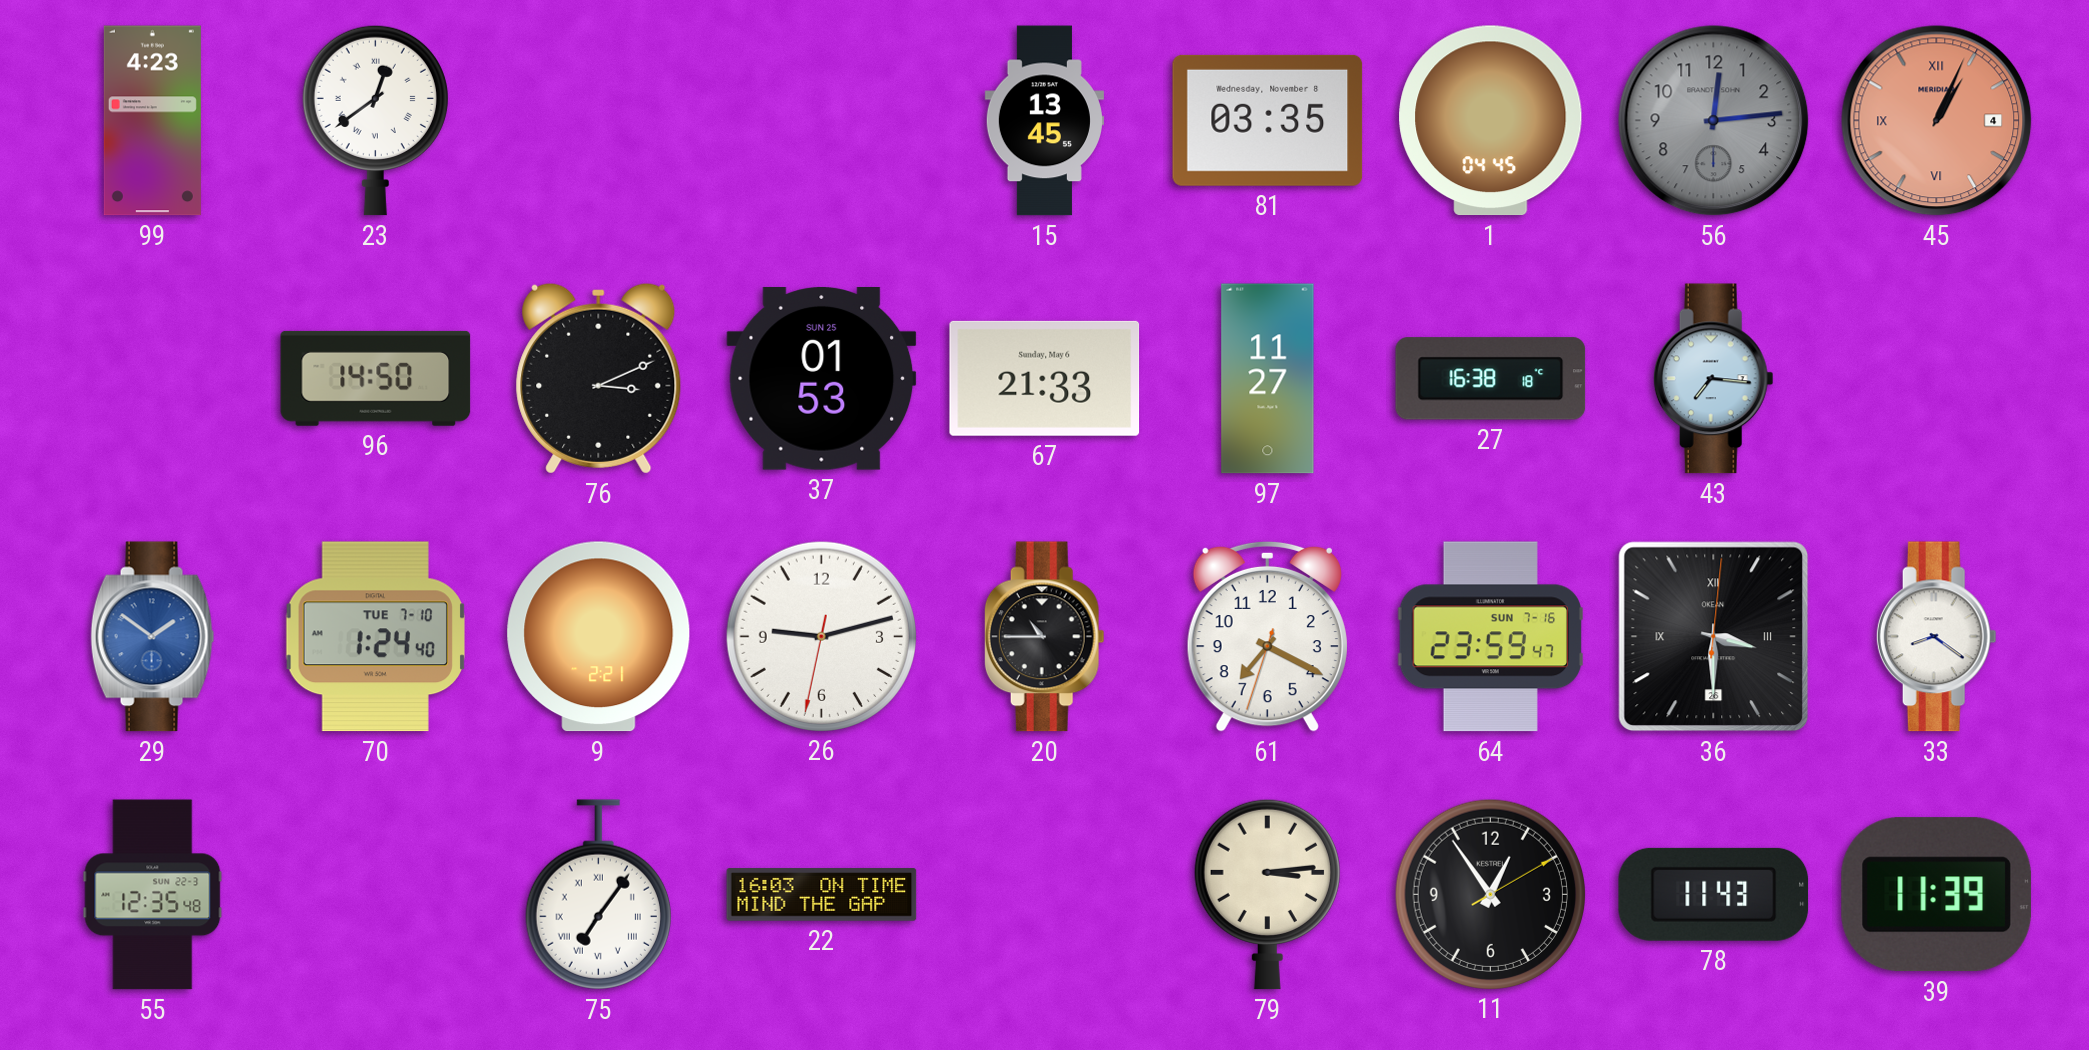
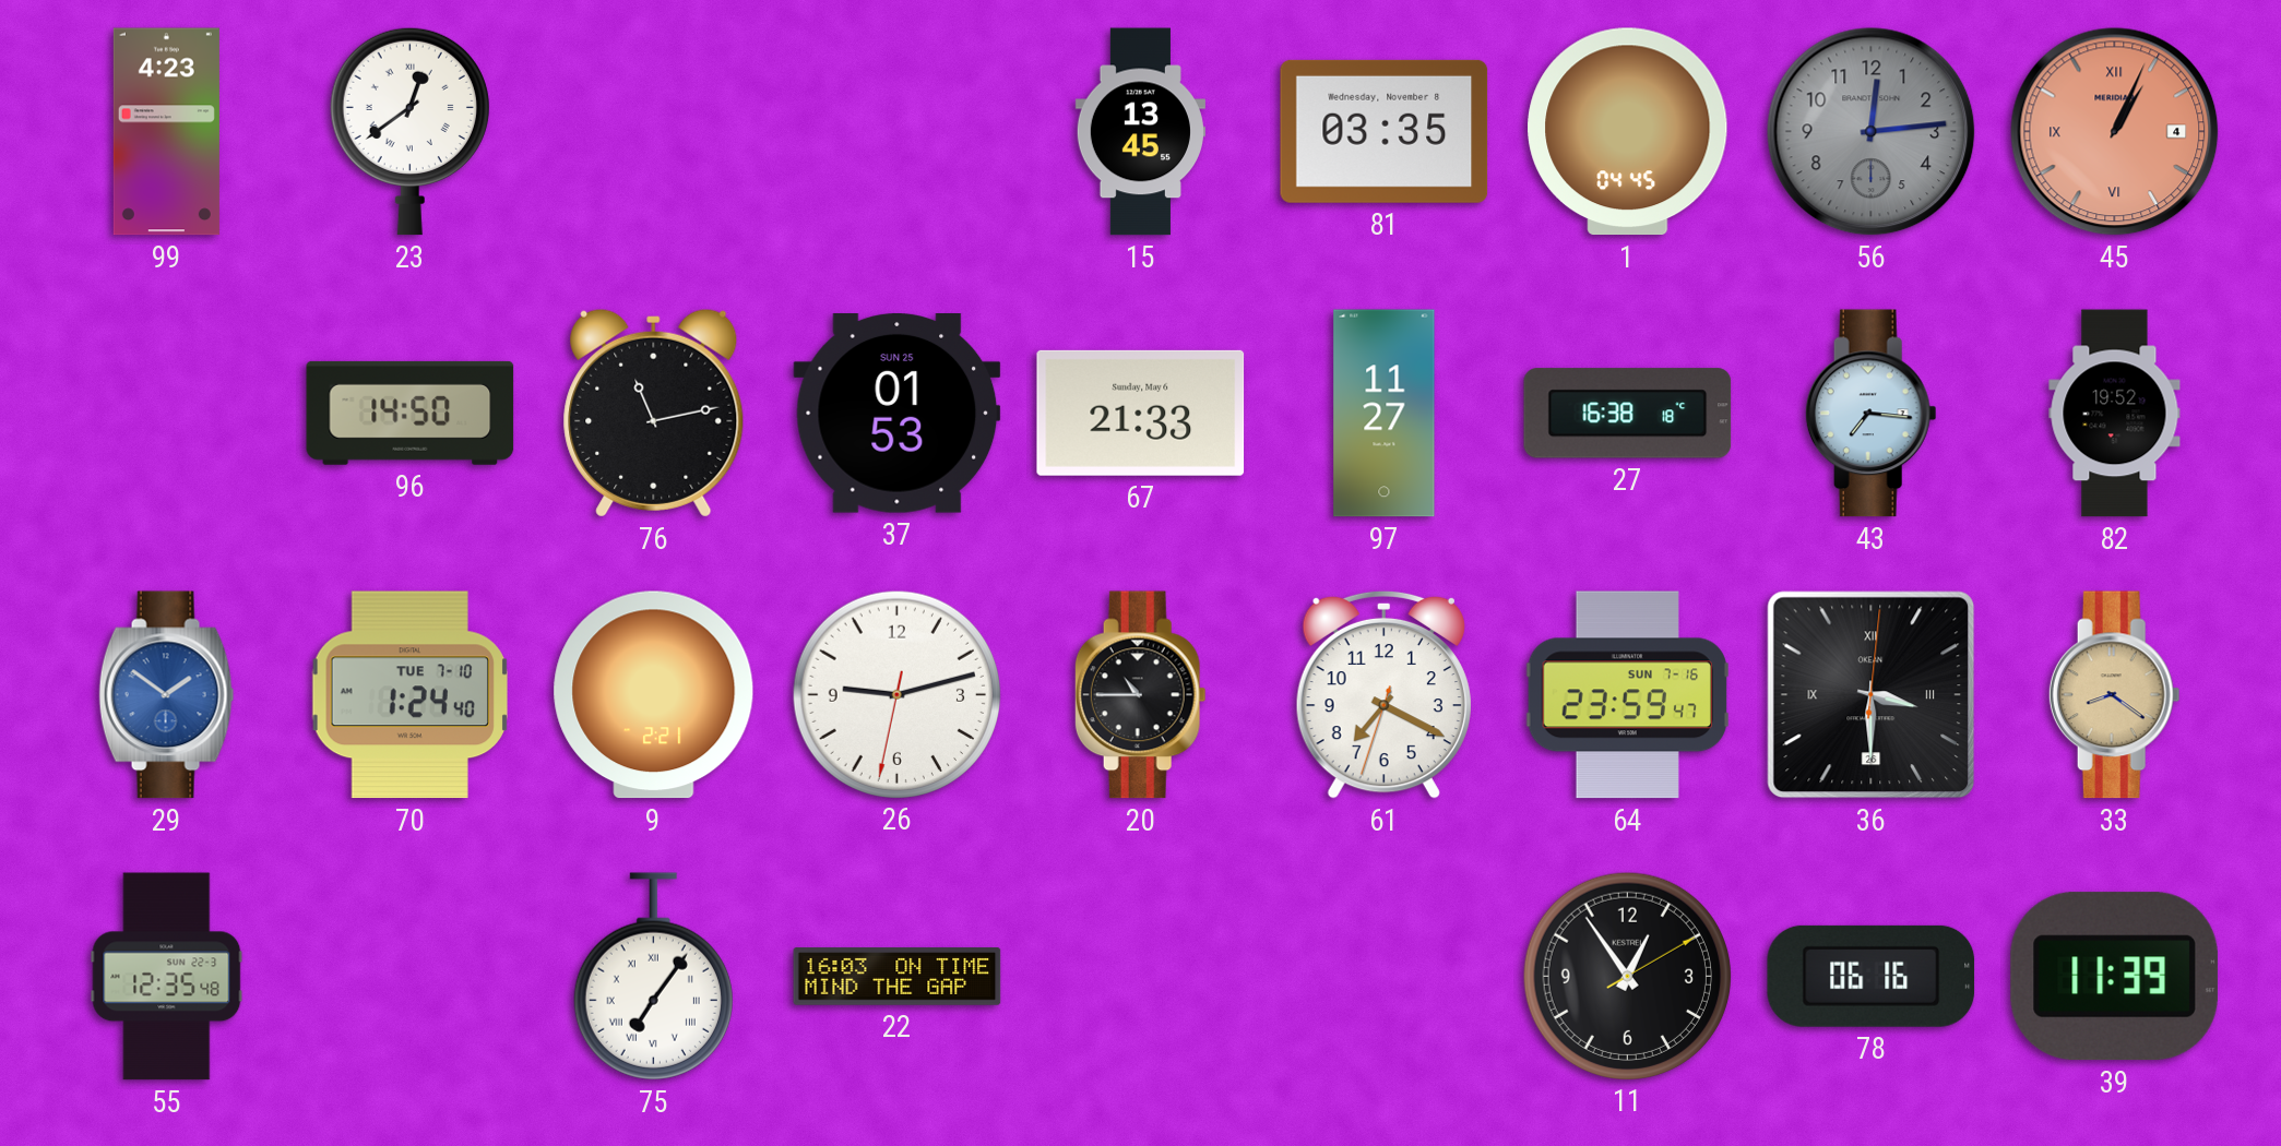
76: 3:11 -> 11:13
82: none -> 19:52
33 dial: white -> champagne
79: 3:14 -> none
78: 11:43 -> 06:16
